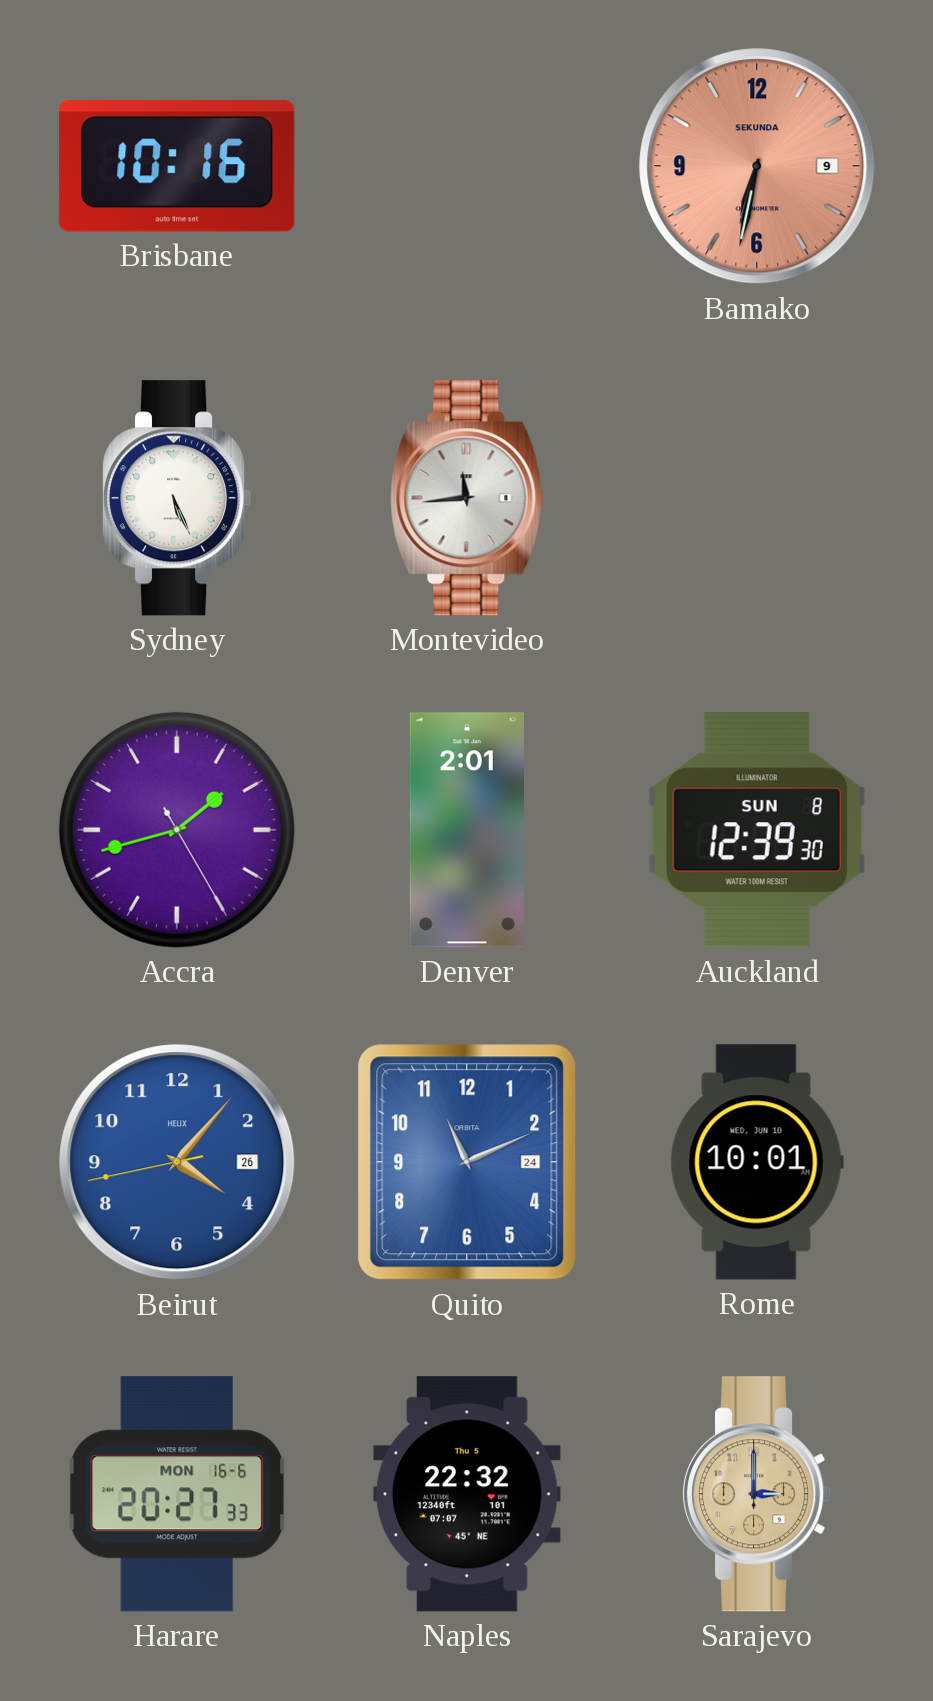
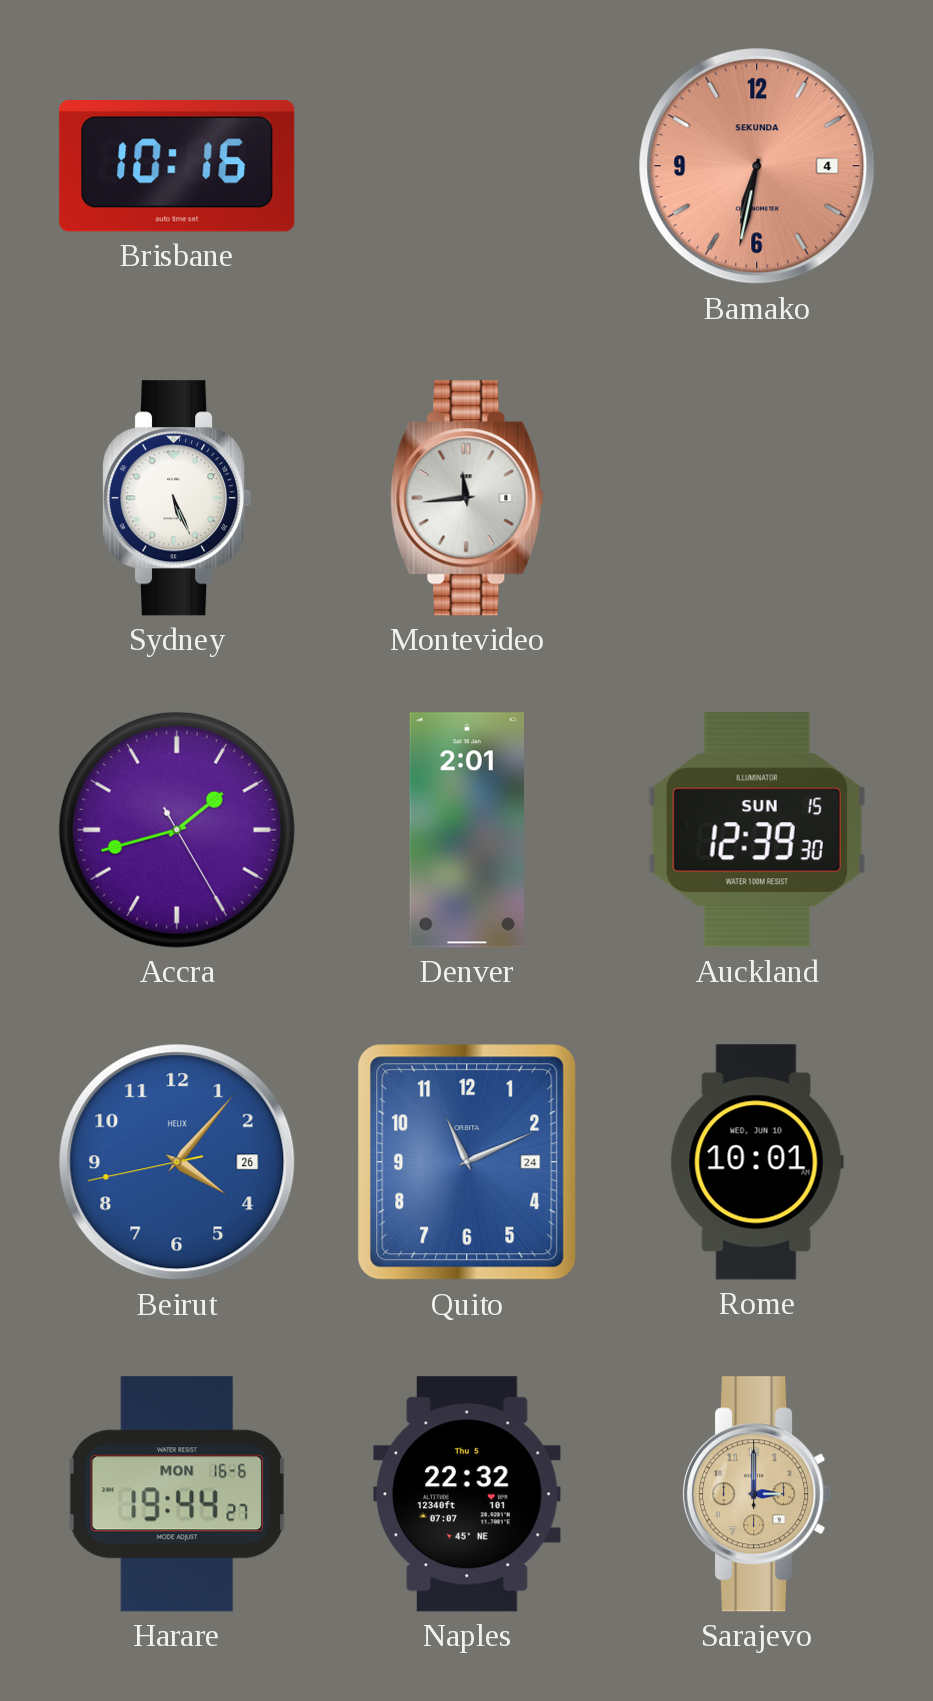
Bamako date: 9 -> 4
Auckland date: SUN 8 -> SUN 15
Harare: 20:27 -> 19:44
